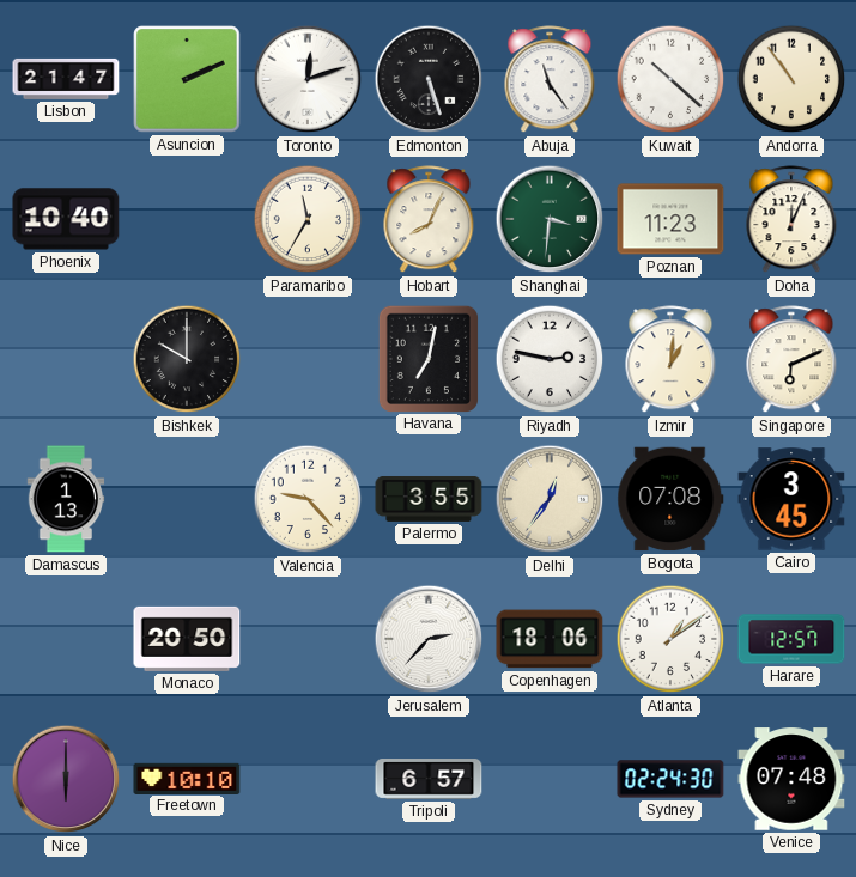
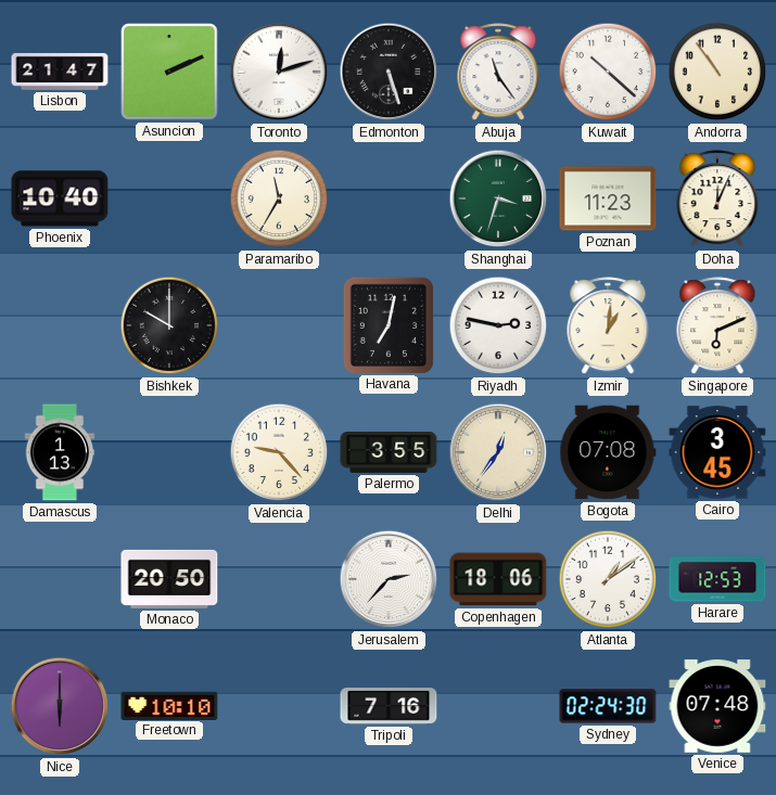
Hobart: 8:04 -> none
Shanghai: 3:31 -> 3:33
Harare: 12:57 -> 12:53
Tripoli: 6:57 -> 7:16
